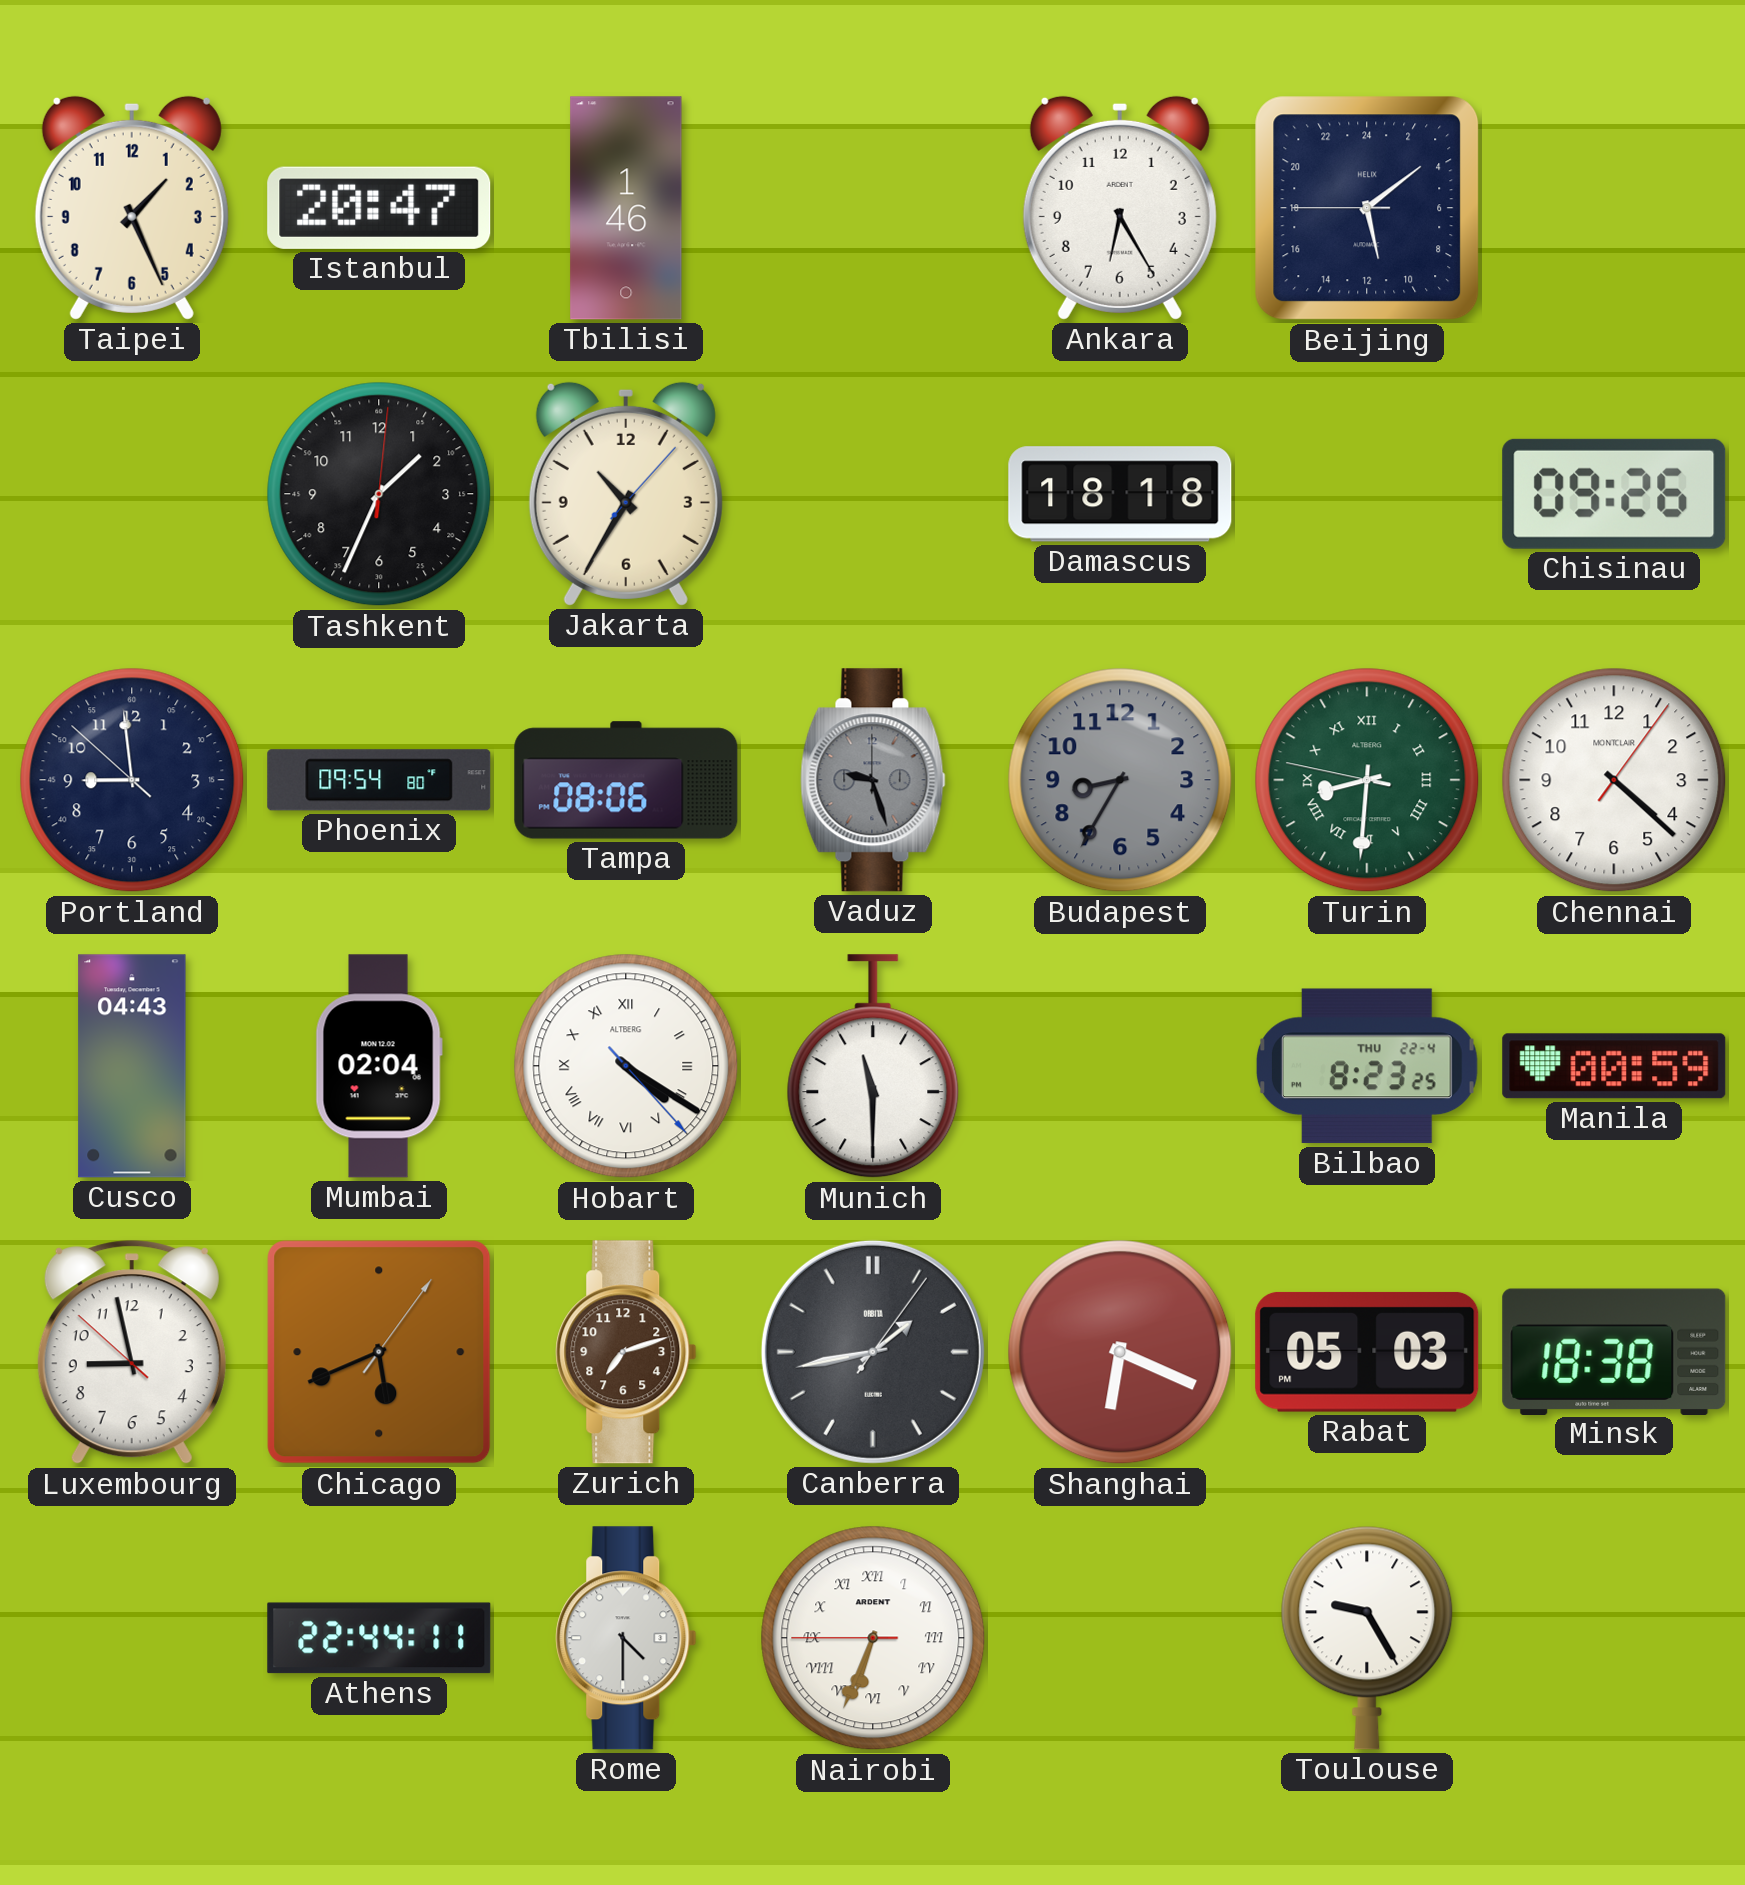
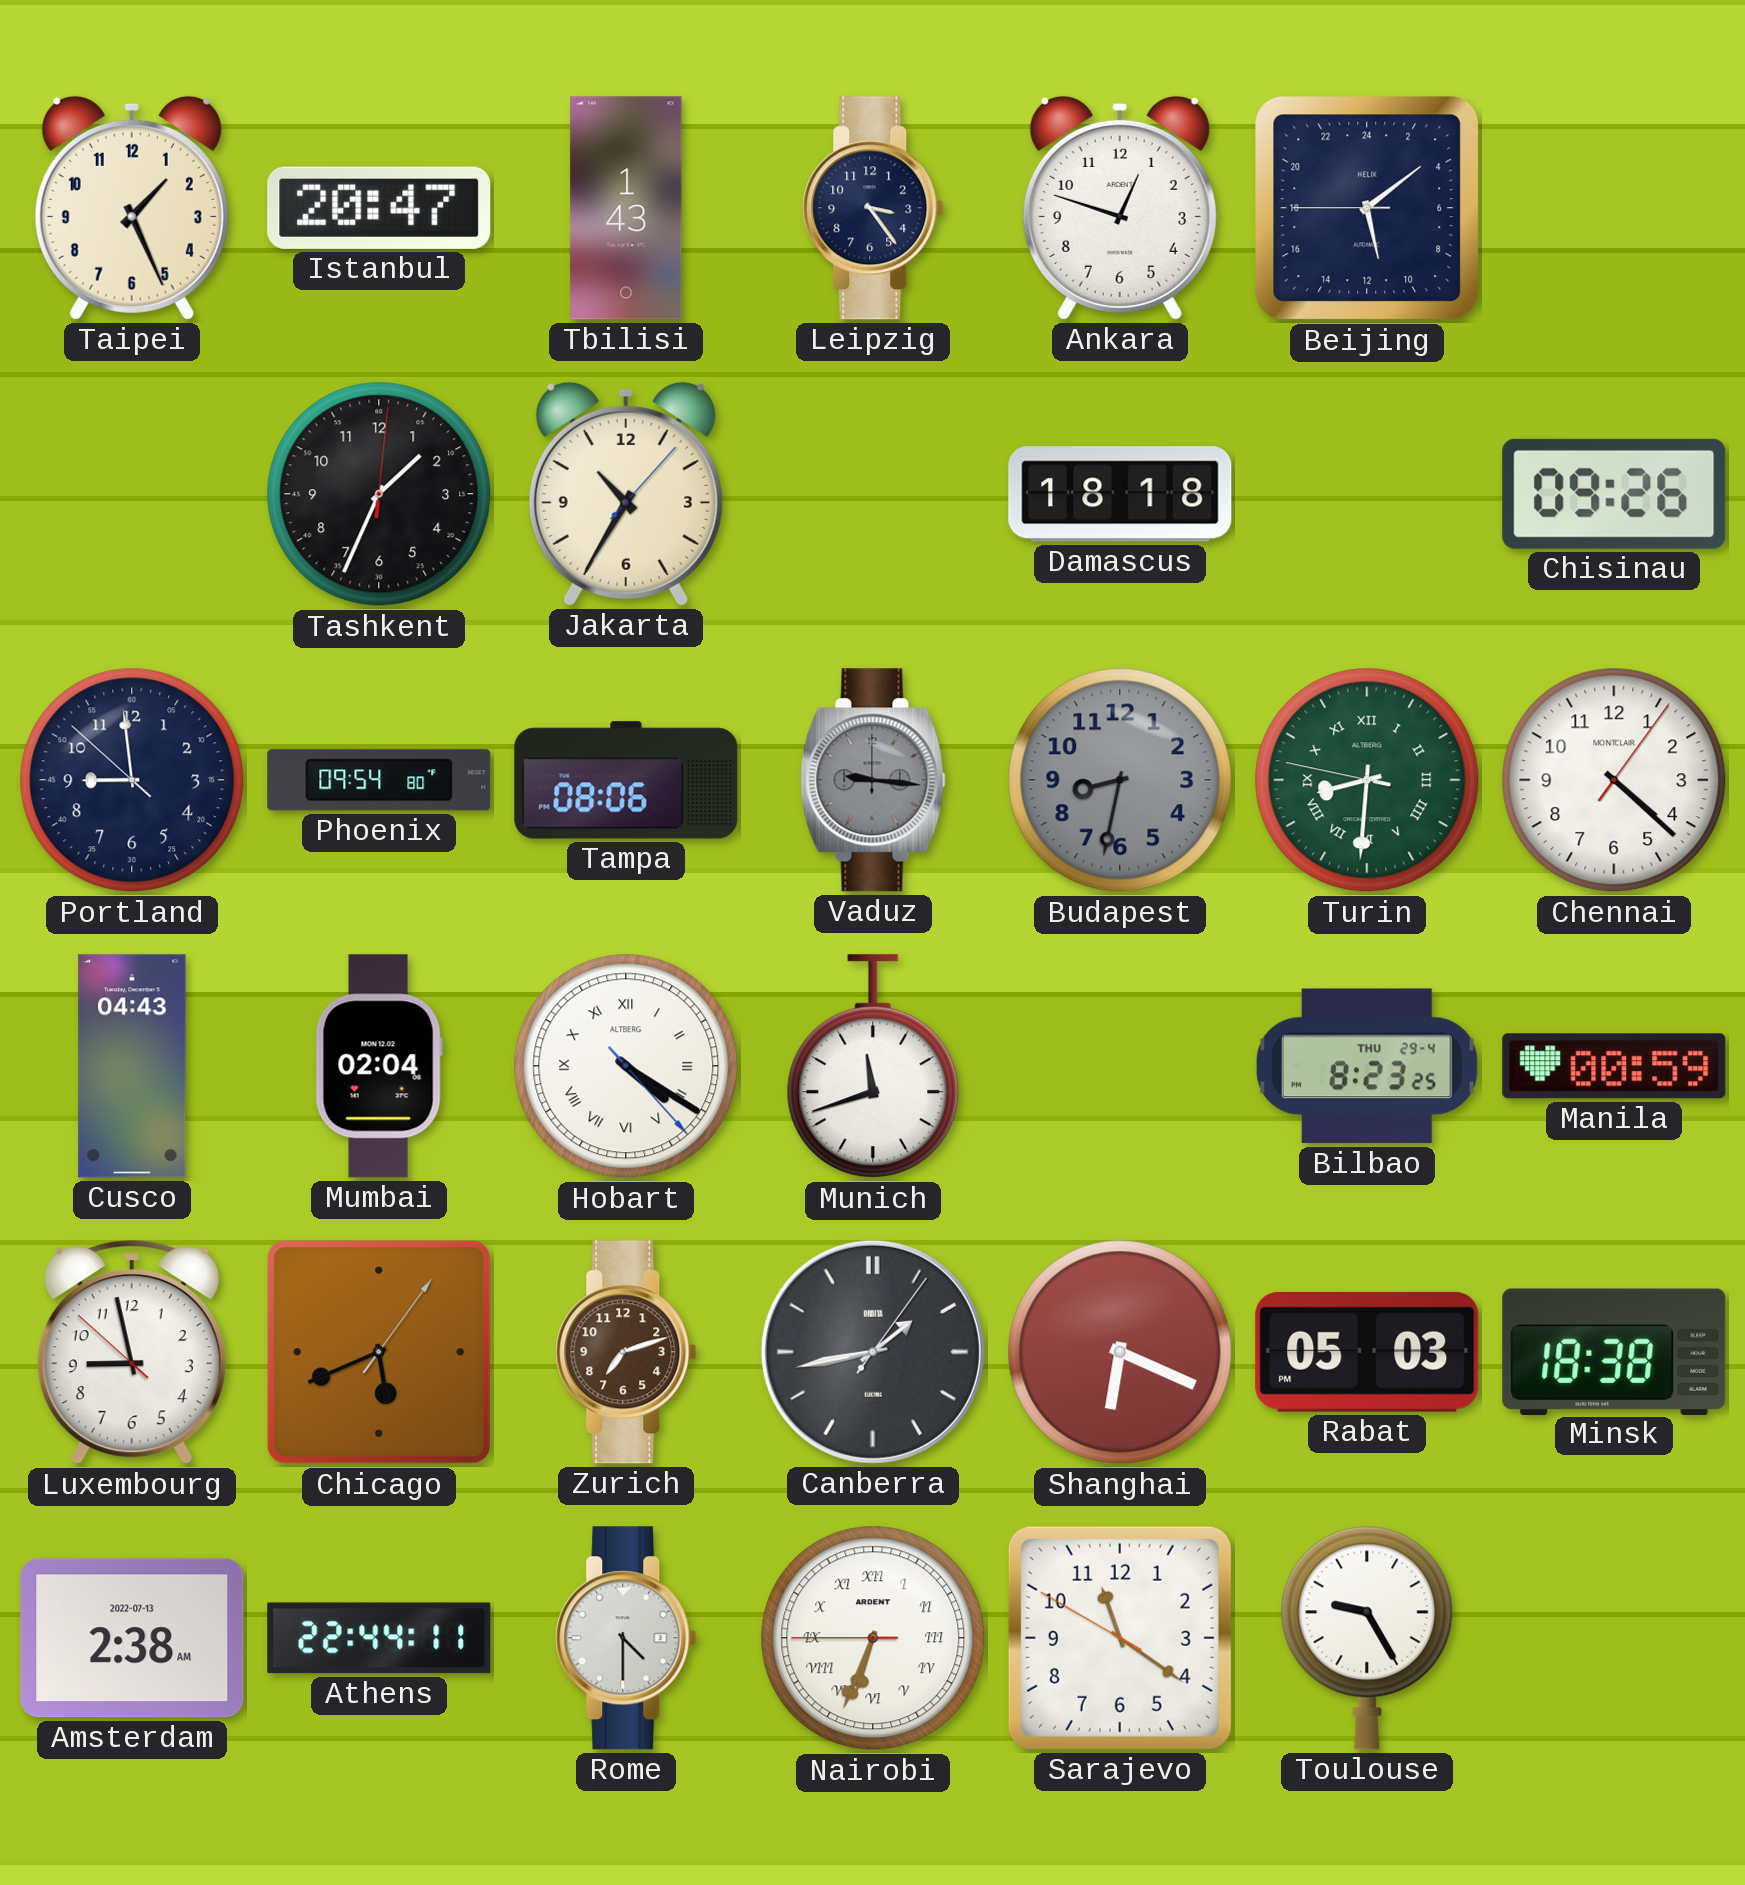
Tbilisi: 1:46 -> 1:43
Leipzig: none -> 3:24
Ankara: 6:25 -> 12:48
Vaduz: 9:27 -> 9:16
Budapest: 8:35 -> 8:32
Munich: 11:30 -> 11:42
Bilbao date: THU 22-4 -> THU 29-4
Amsterdam: none -> 2:38
Sarajevo: none -> 11:20
